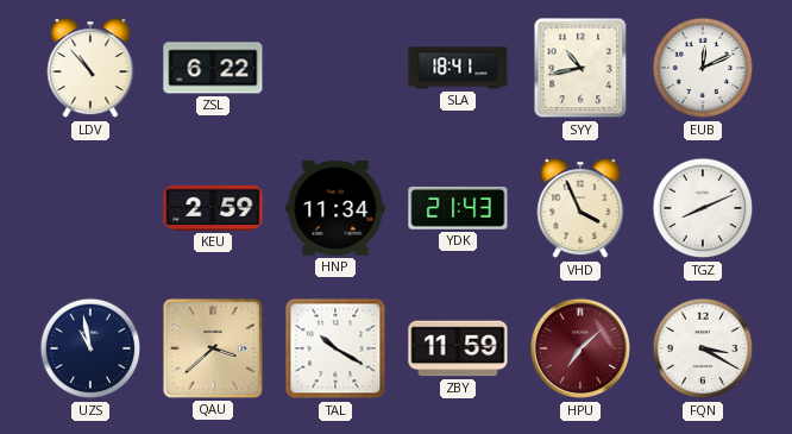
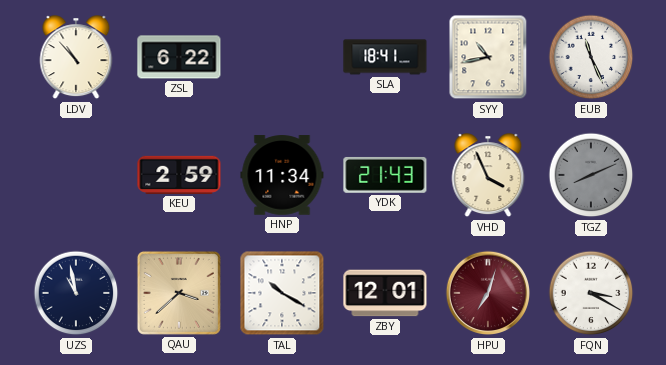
EUB: 12:11 -> 11:26
TGZ dial: white -> grey
ZBY: 11:59 -> 12:01
HPU: 7:08 -> 7:03
